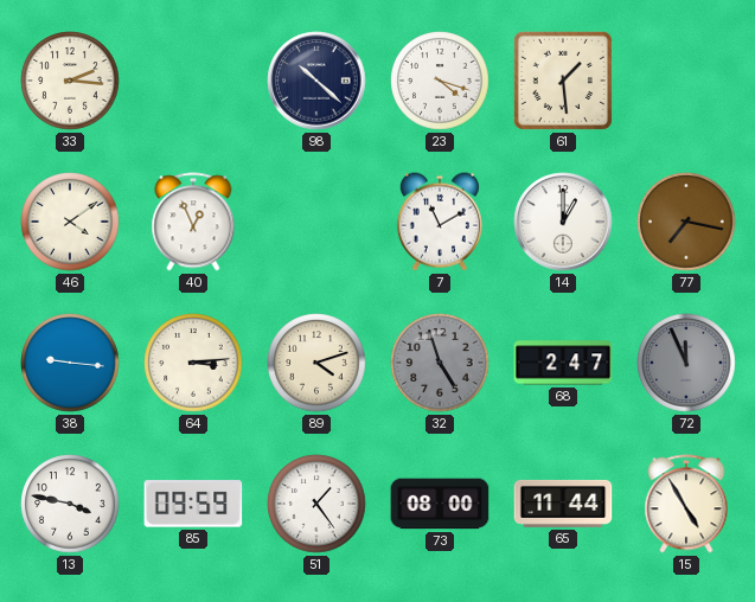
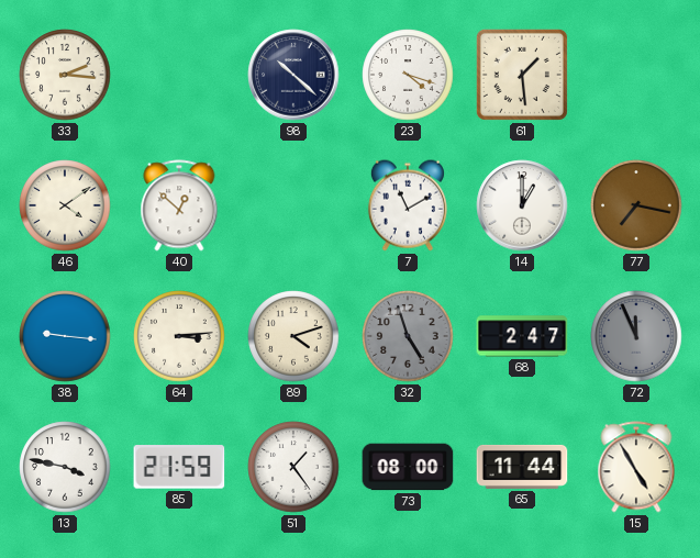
40: 12:56 -> 12:52
85: 09:59 -> 21:59
